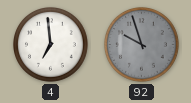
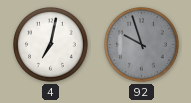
4: 6:59 -> 7:02
